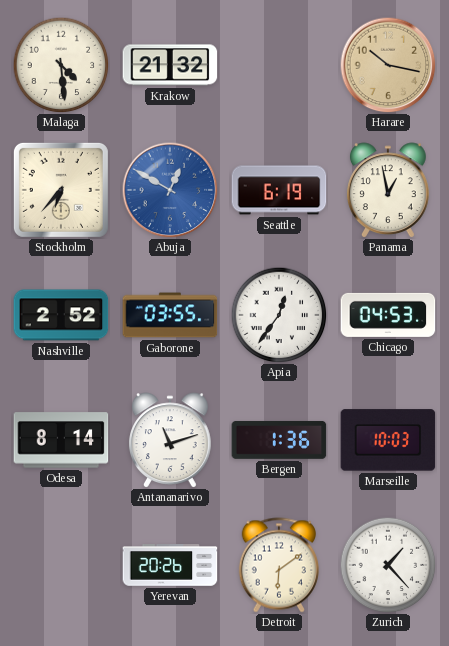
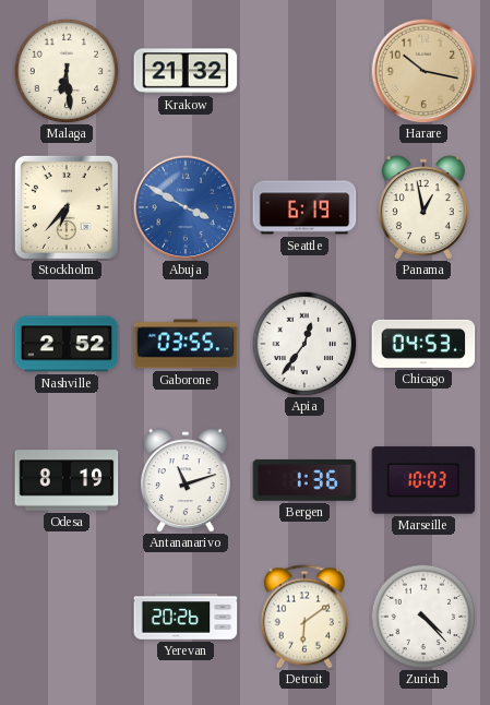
Malaga: 4:29 -> 6:29
Abuja: 12:50 -> 3:50
Odesa: 8:14 -> 8:19
Zurich: 1:23 -> 4:23
